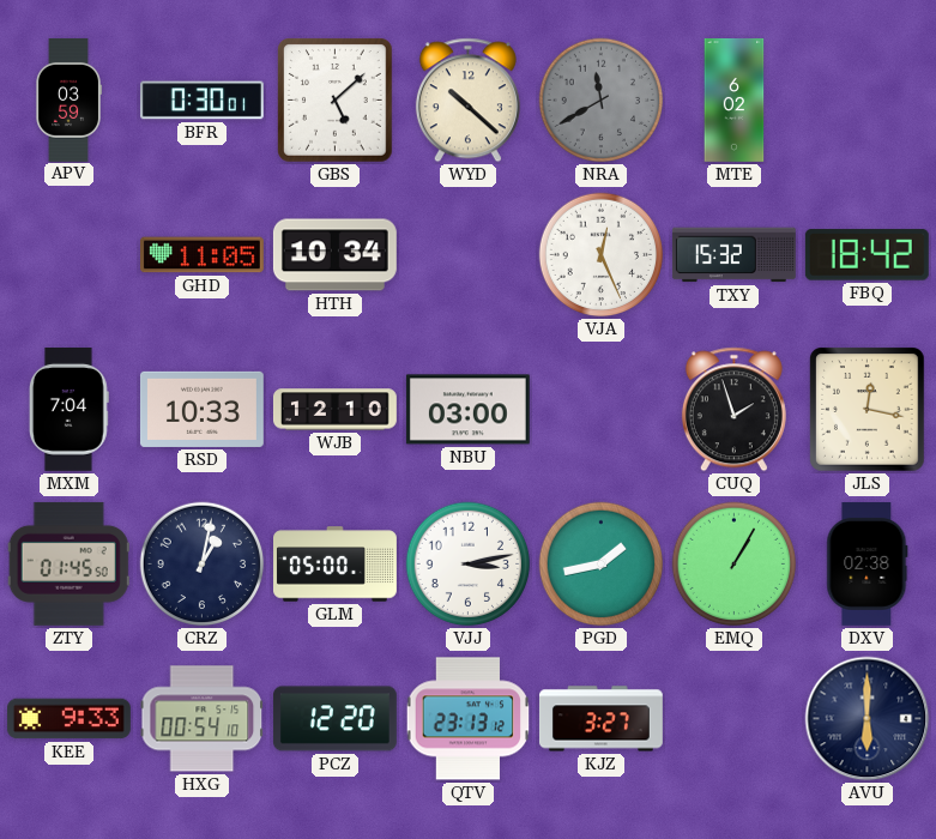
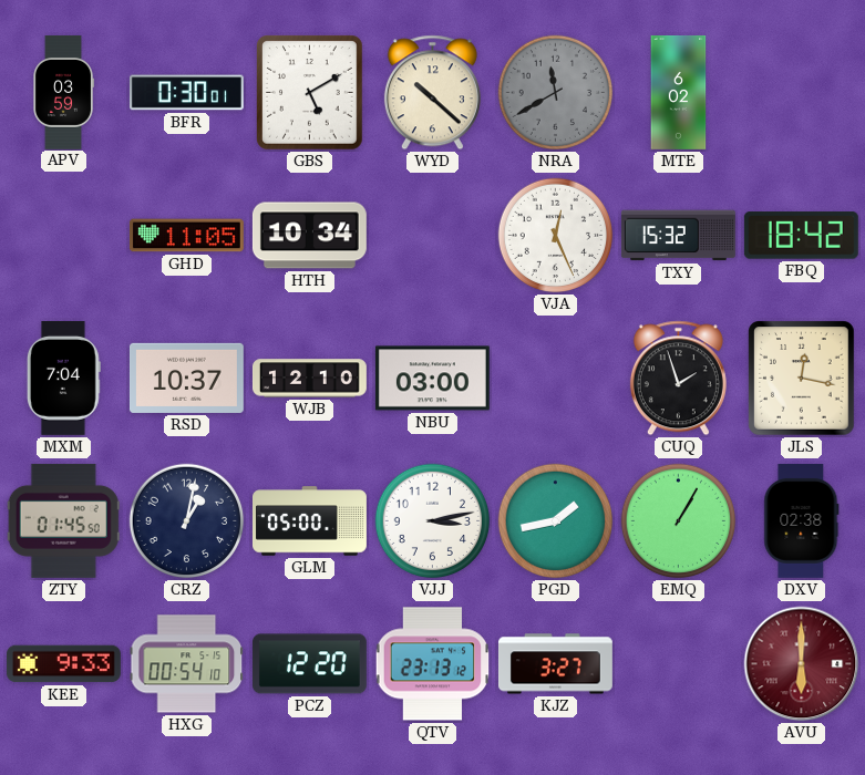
GBS: 5:08 -> 5:10
RSD: 10:33 -> 10:37
AVU dial: navy -> burgundy
